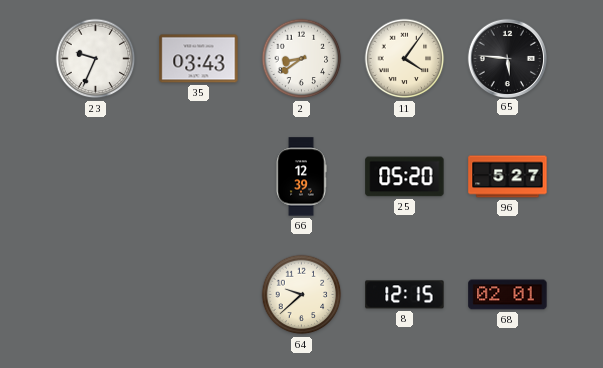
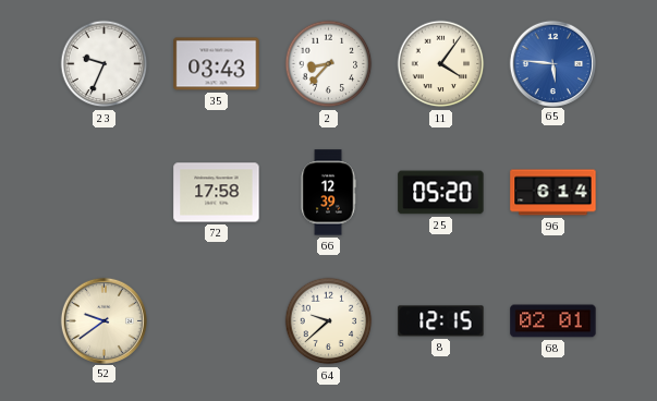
2: 8:39 -> 8:37
65 dial: black -> blue
72: none -> 17:58
96: 5:27 -> 6:14
52: none -> 9:39
